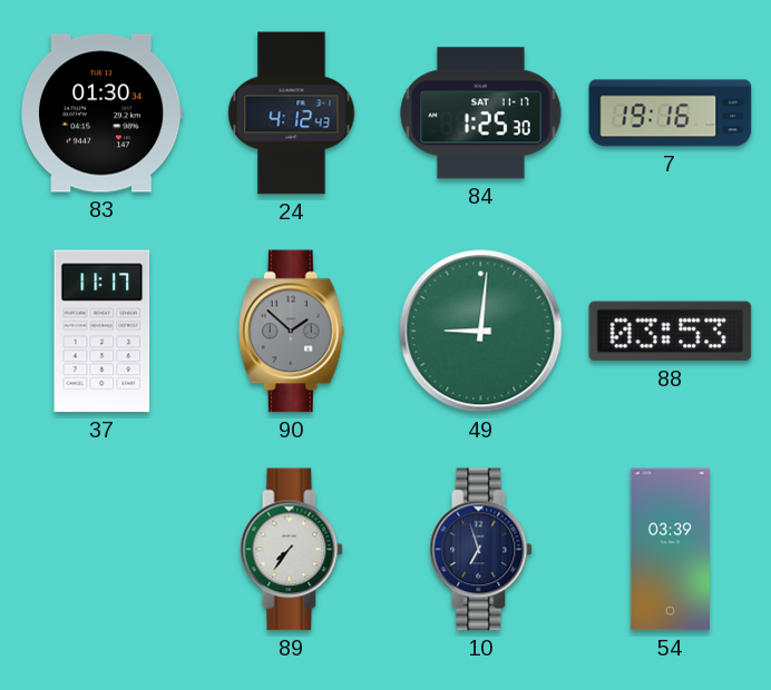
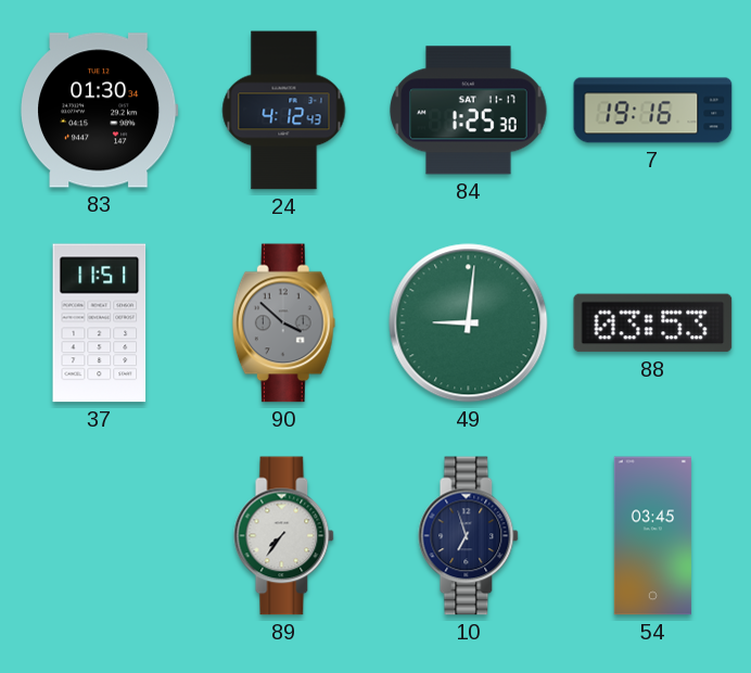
37: 11:17 -> 11:51
90: 1:52 -> 3:52
54: 03:39 -> 03:45
